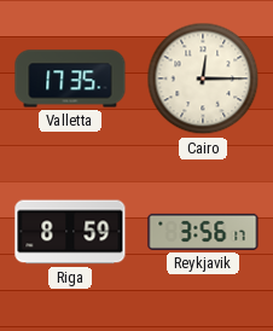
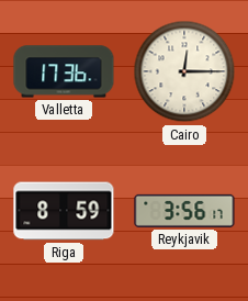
Valletta: 17:35 -> 17:36
